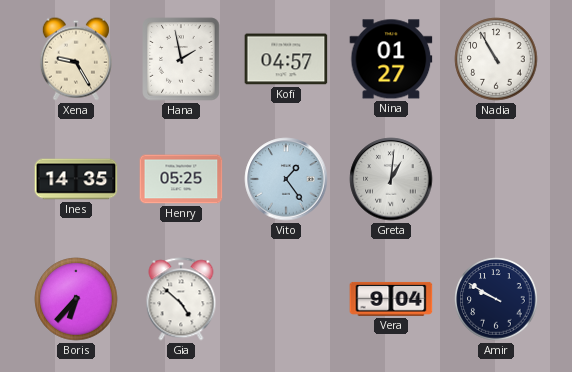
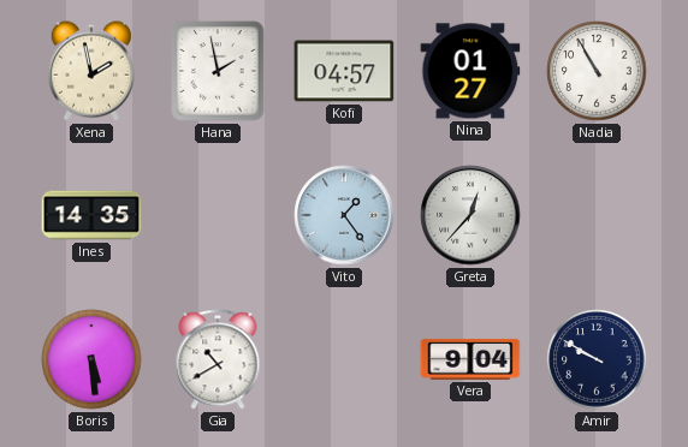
Xena: 9:25 -> 1:58
Henry: 05:25 -> none
Greta: 1:01 -> 12:37
Boris: 6:37 -> 5:29
Gia: 4:52 -> 10:40
